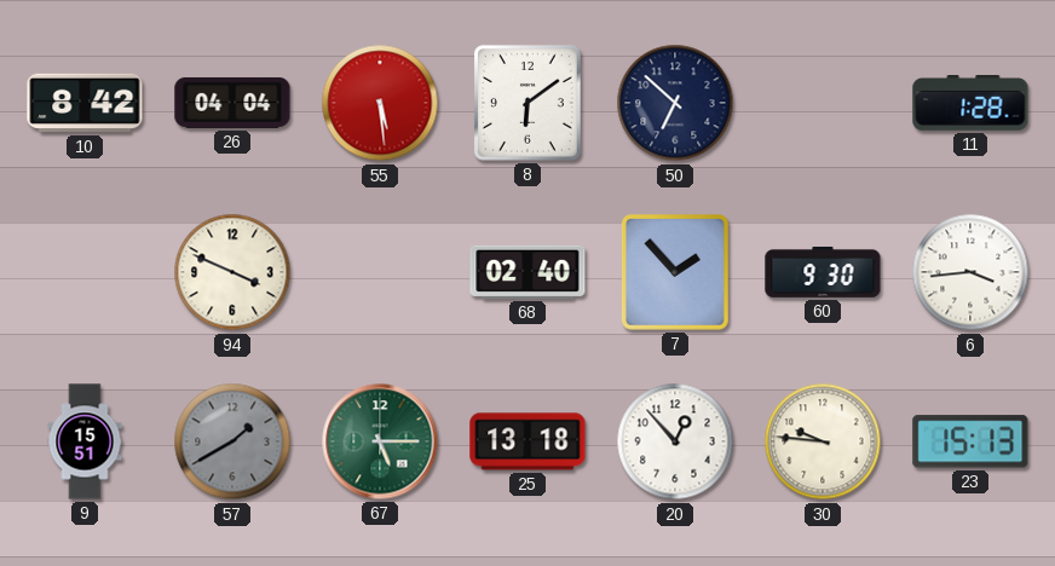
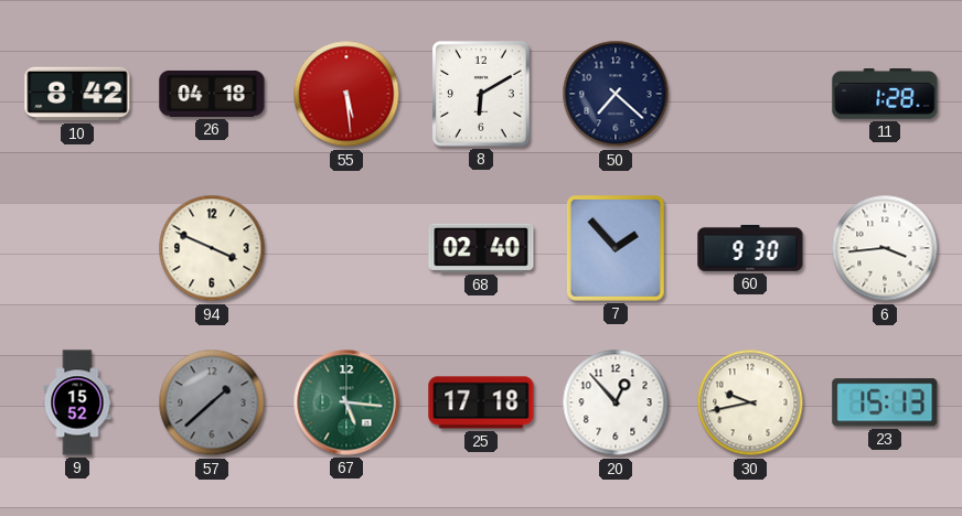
26: 04:04 -> 04:18
8: 6:09 -> 6:10
50: 6:52 -> 7:22
9: 15:51 -> 15:52
57: 1:40 -> 1:38
67: 5:15 -> 5:16
25: 13:18 -> 17:18
30: 9:46 -> 9:43
